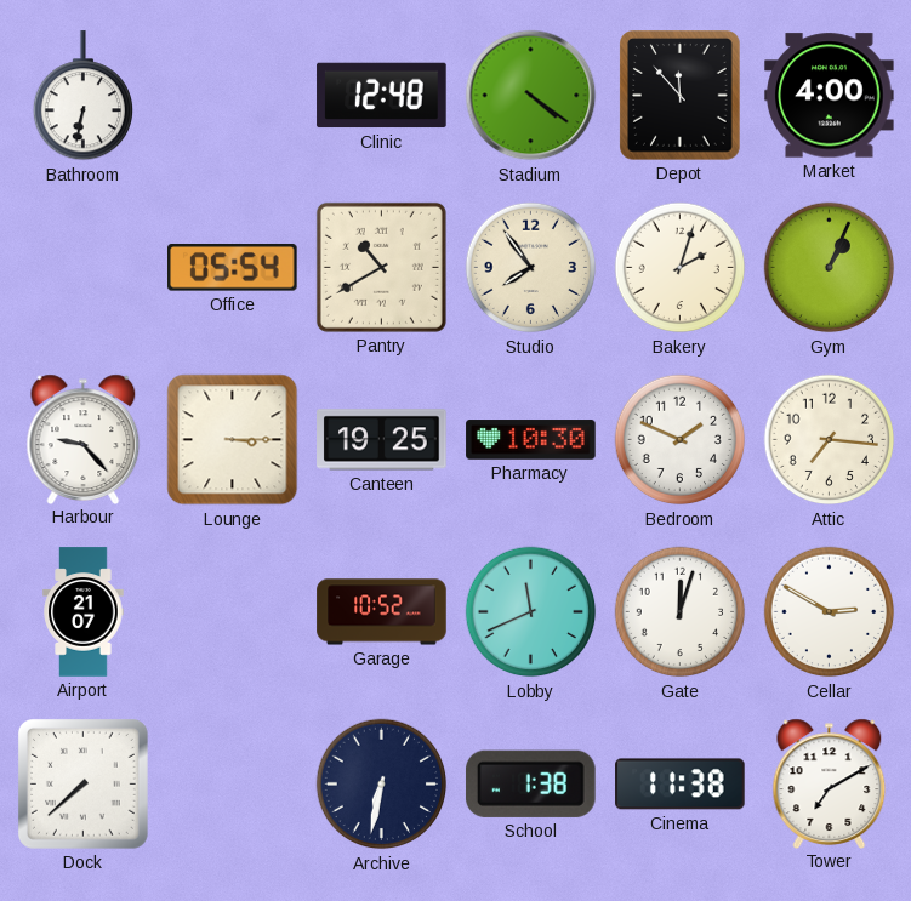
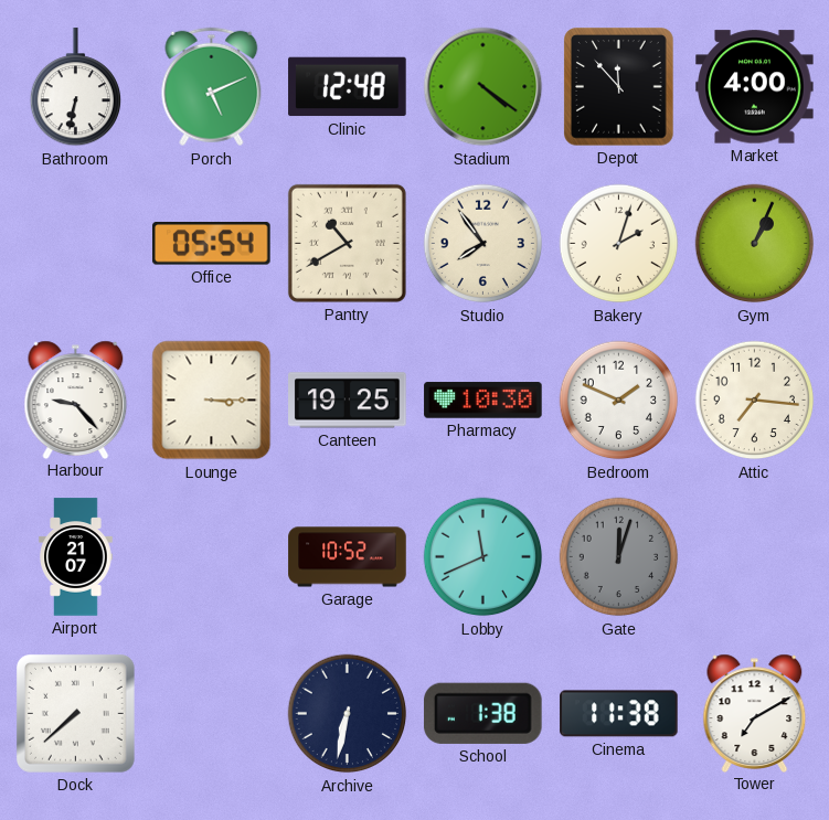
Porch: none -> 5:11
Gate dial: white -> grey
Cellar: 2:50 -> none
